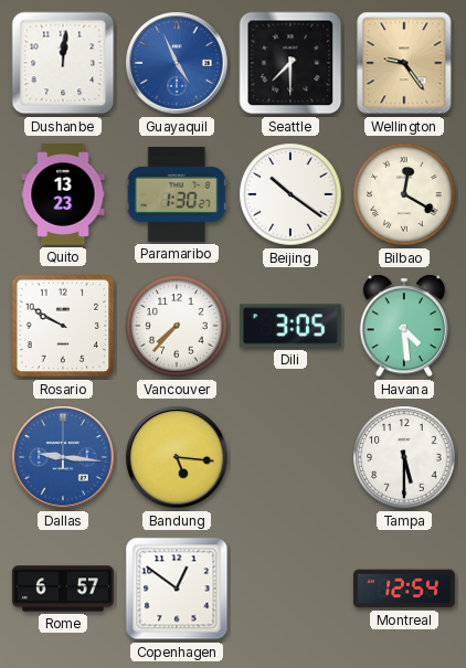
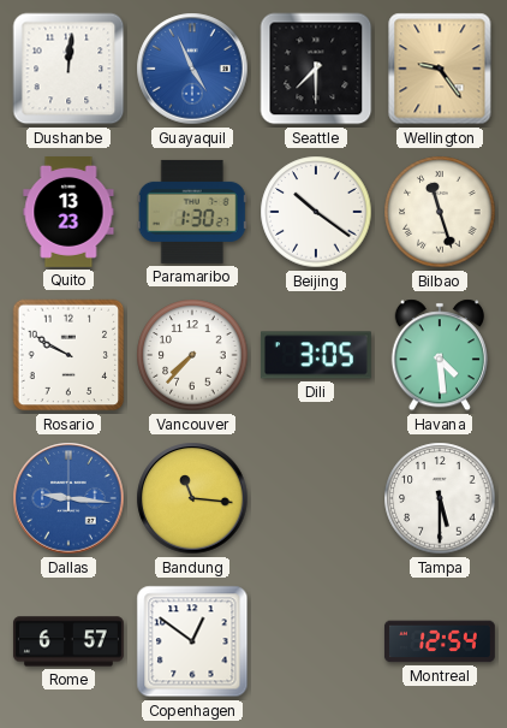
Bilbao: 12:20 -> 11:27
Bandung: 5:16 -> 11:16
